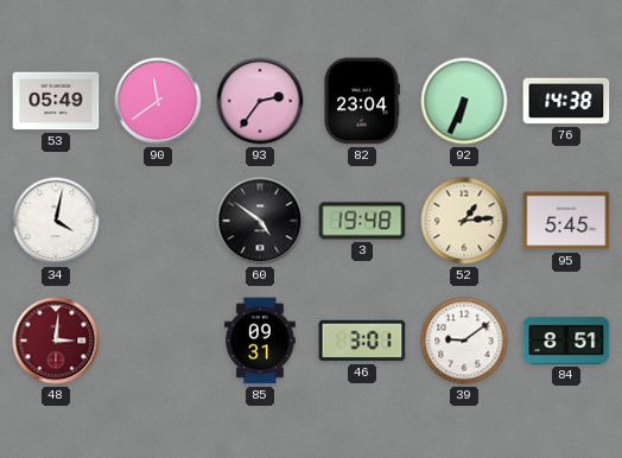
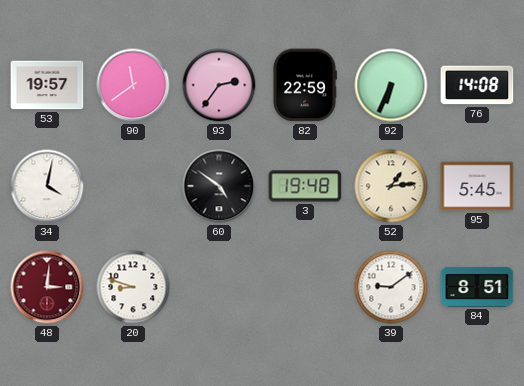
53: 05:49 -> 19:57
82: 23:04 -> 22:59
76: 14:38 -> 14:08
20: none -> 8:48
85: 09:31 -> none
46: 3:01 -> none
